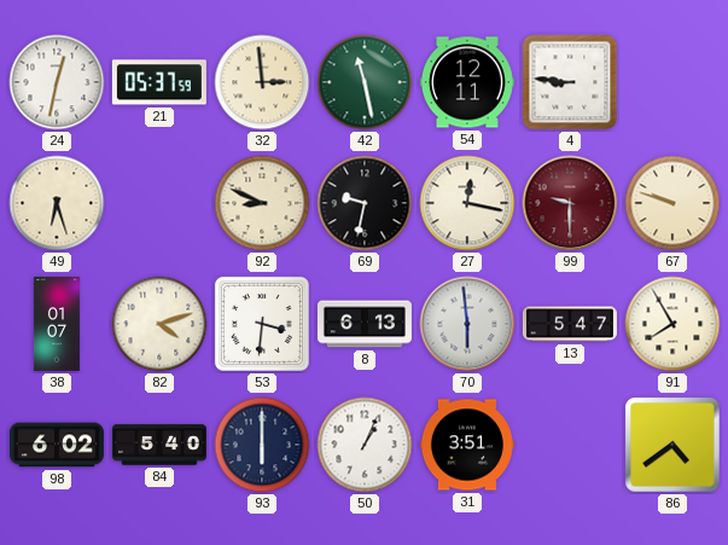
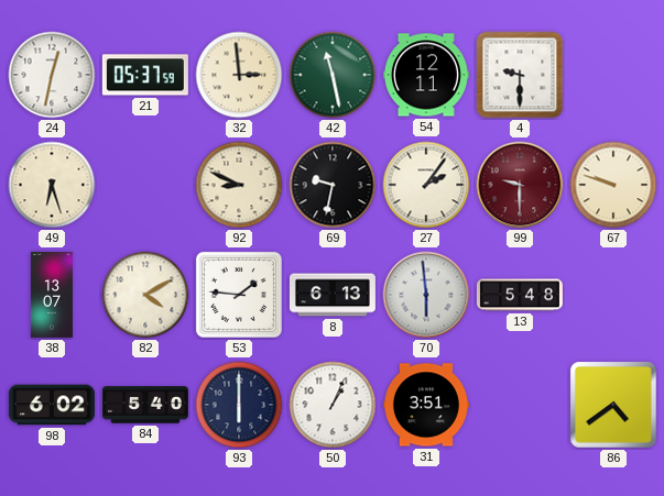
4: 8:46 -> 9:30
27: 12:17 -> 2:06
38: 01:07 -> 13:07
82: 4:12 -> 4:10
53: 3:31 -> 1:46
13: 5:47 -> 5:48
91: 7:55 -> none
